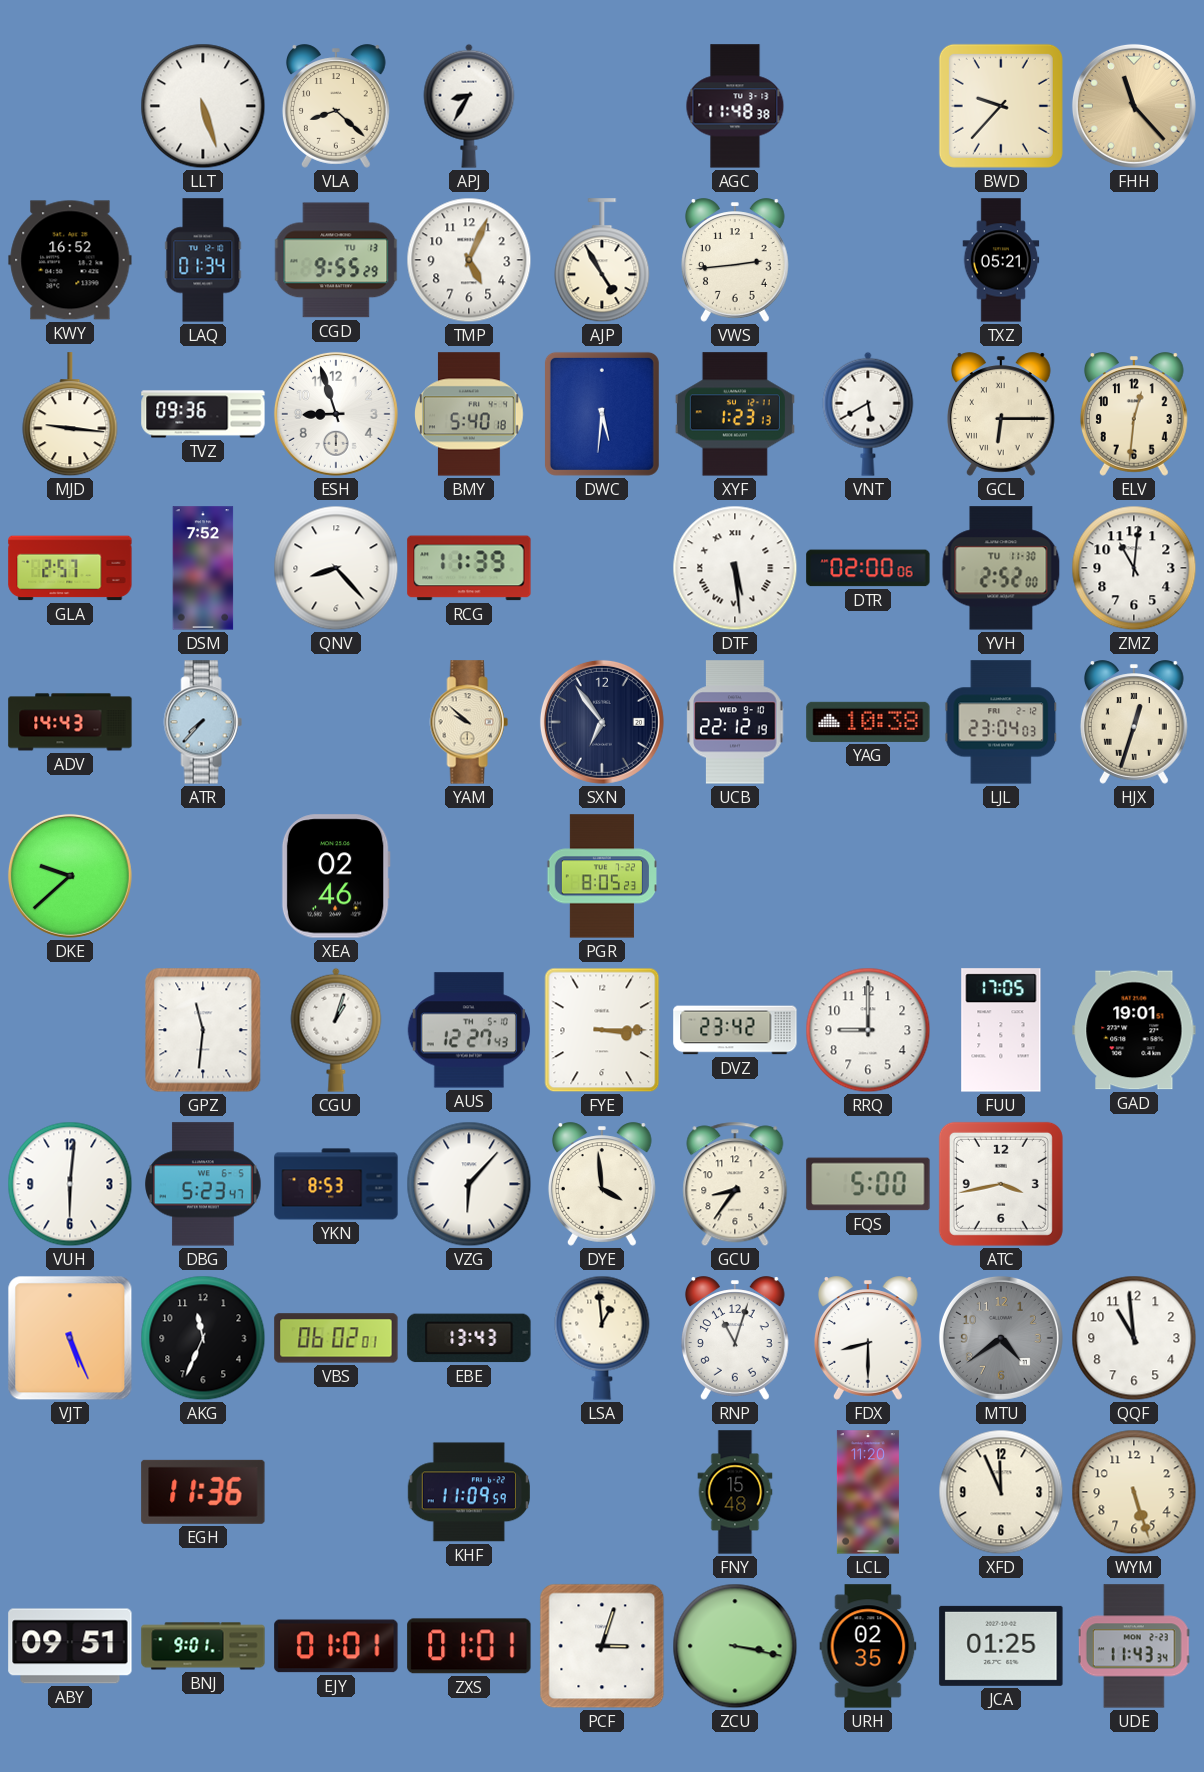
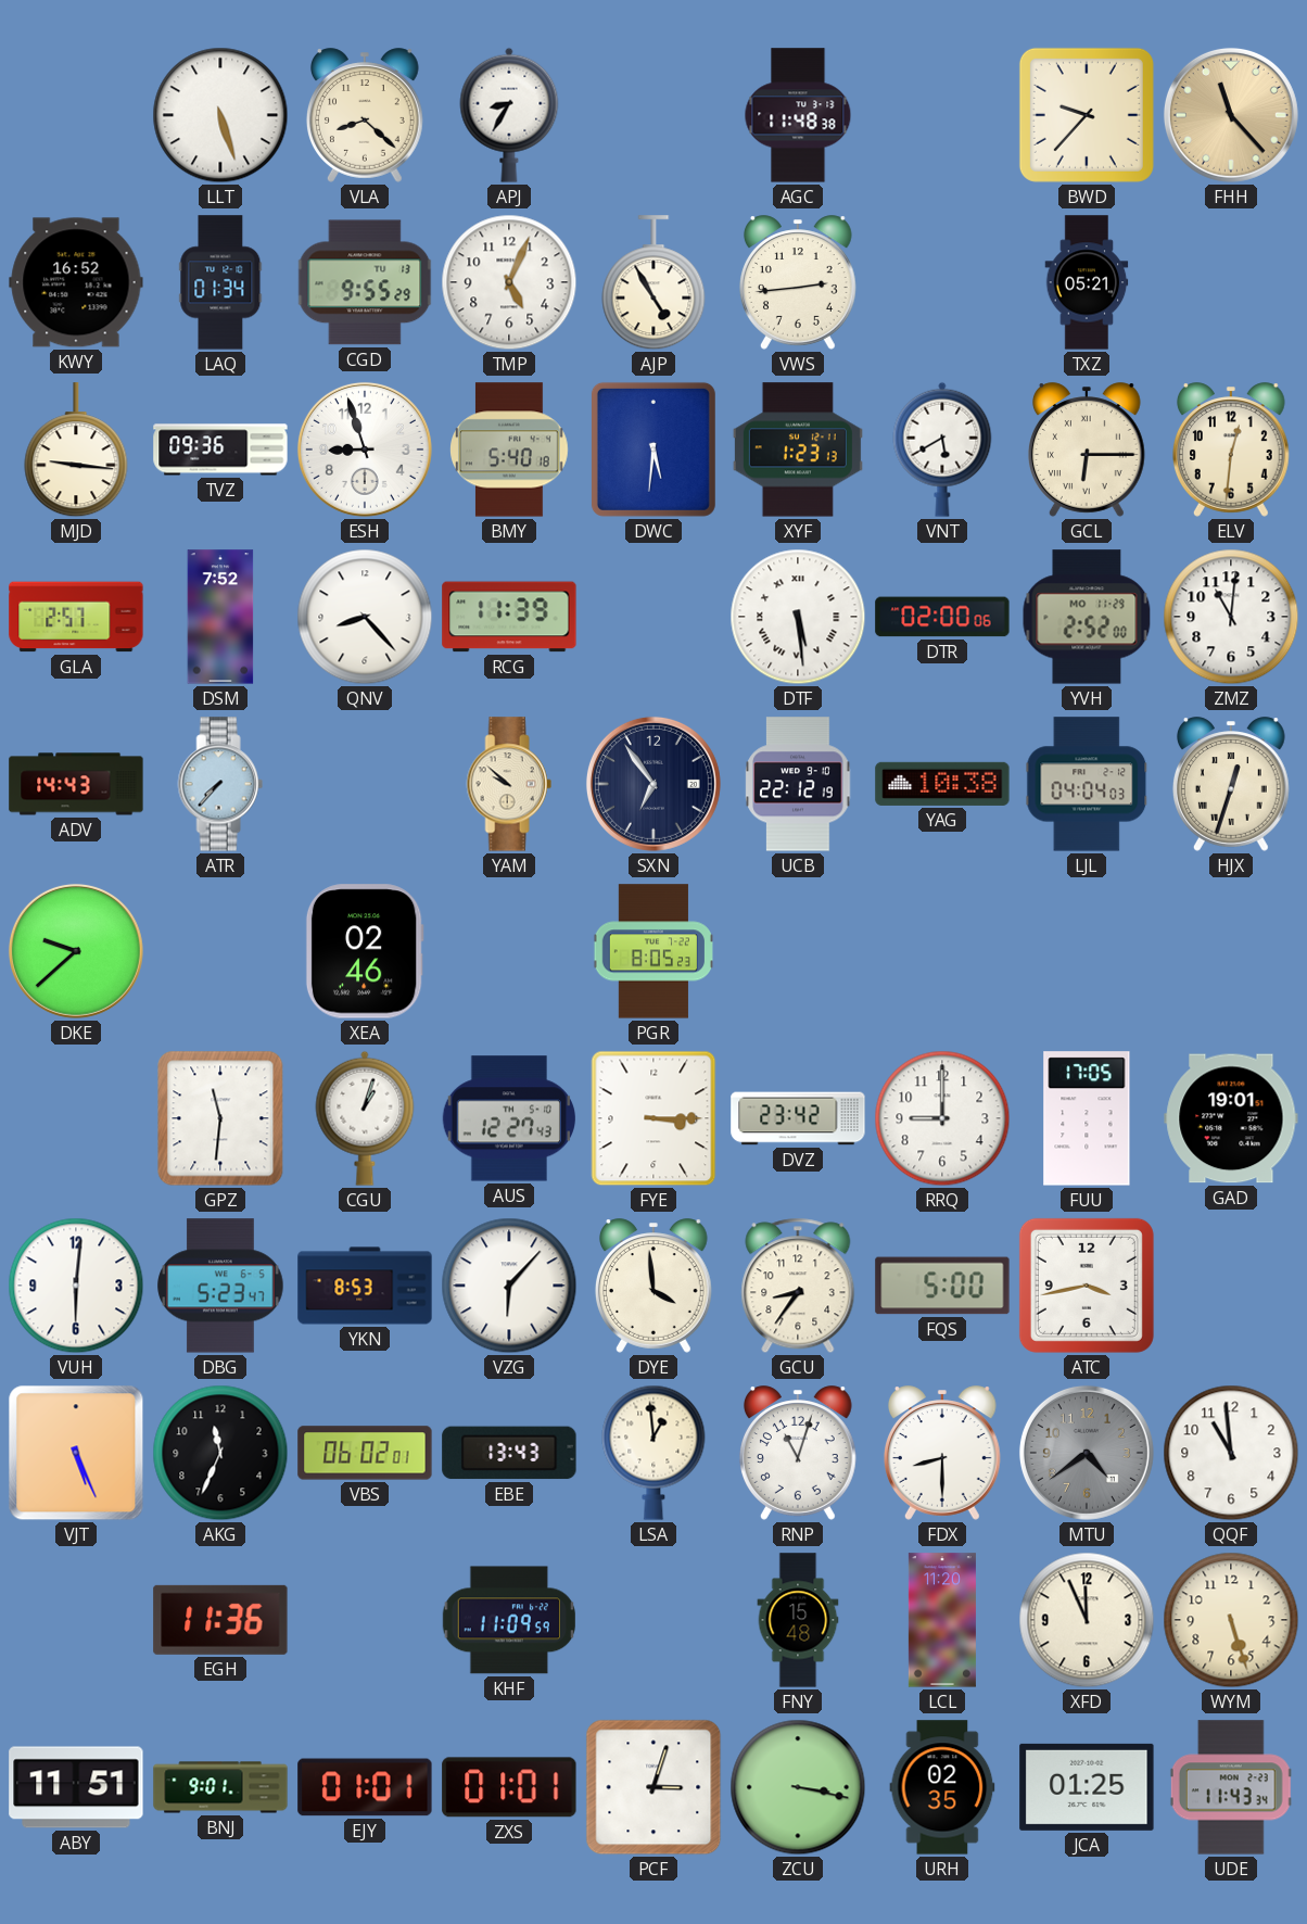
YVH date: TU 11-30 -> MO 11-29
LJL: 23:04 -> 04:04
ABY: 09:51 -> 11:51
